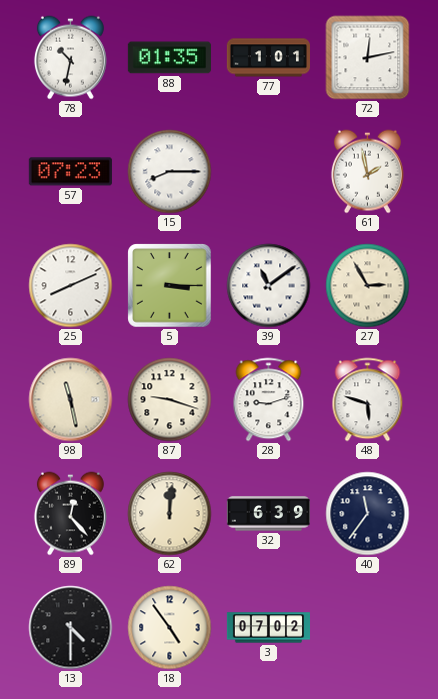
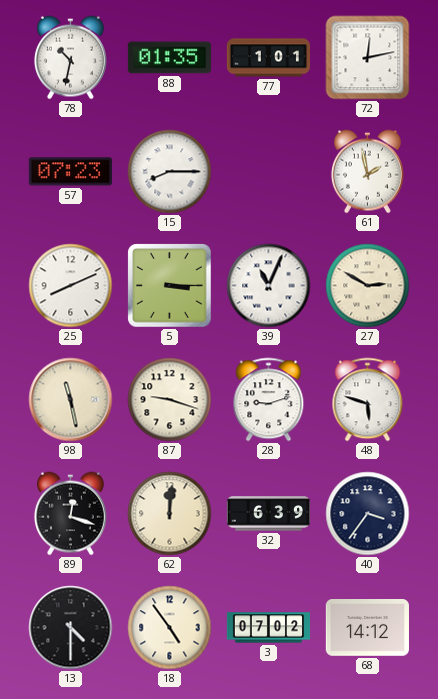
39: 11:09 -> 11:04
27: 2:55 -> 2:50
89: 12:23 -> 12:18
40: 11:36 -> 3:36
68: none -> 14:12
